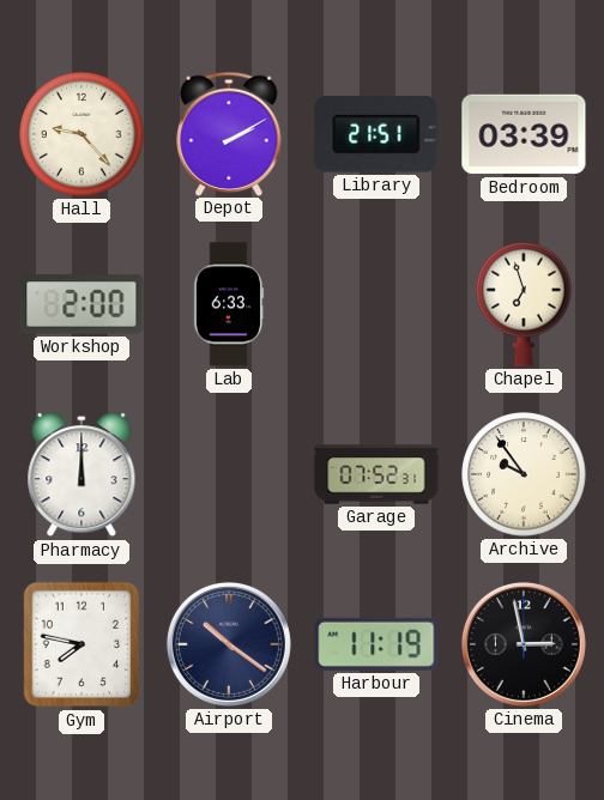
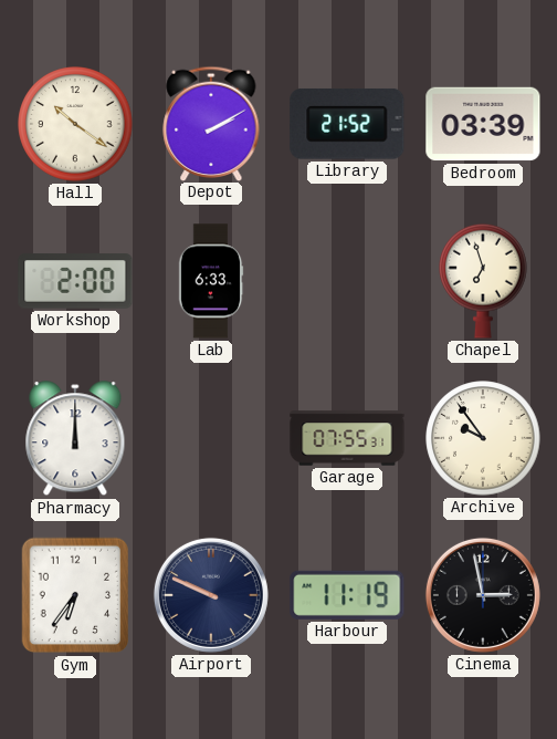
Hall: 9:23 -> 10:21
Library: 21:51 -> 21:52
Garage: 07:52 -> 07:55
Gym: 7:47 -> 6:36
Airport: 10:21 -> 9:49
